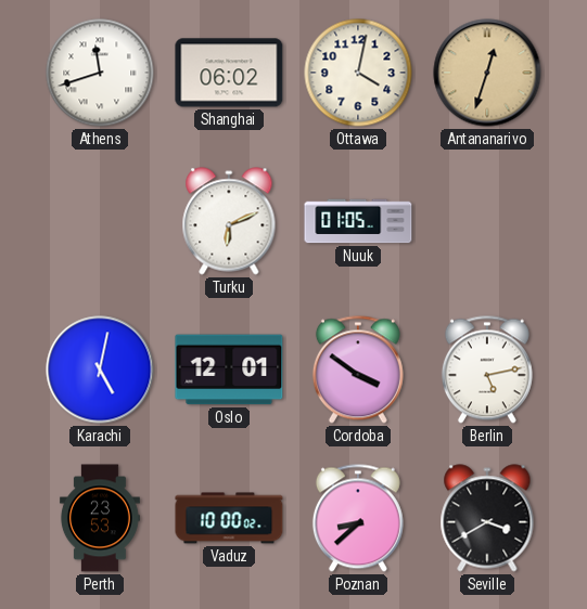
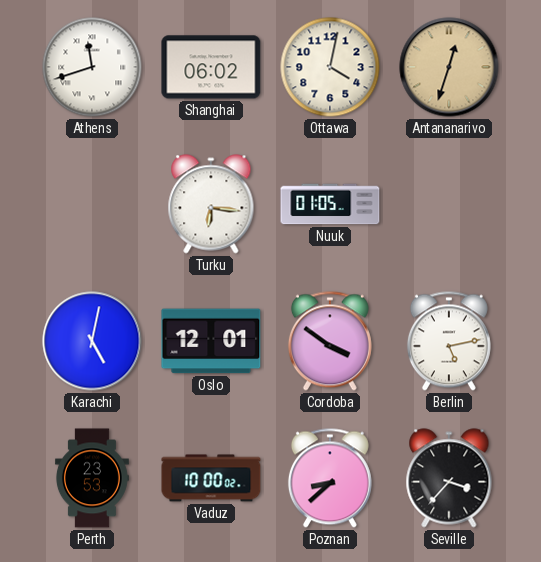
Turku: 6:11 -> 6:16
Seville: 3:40 -> 3:37
